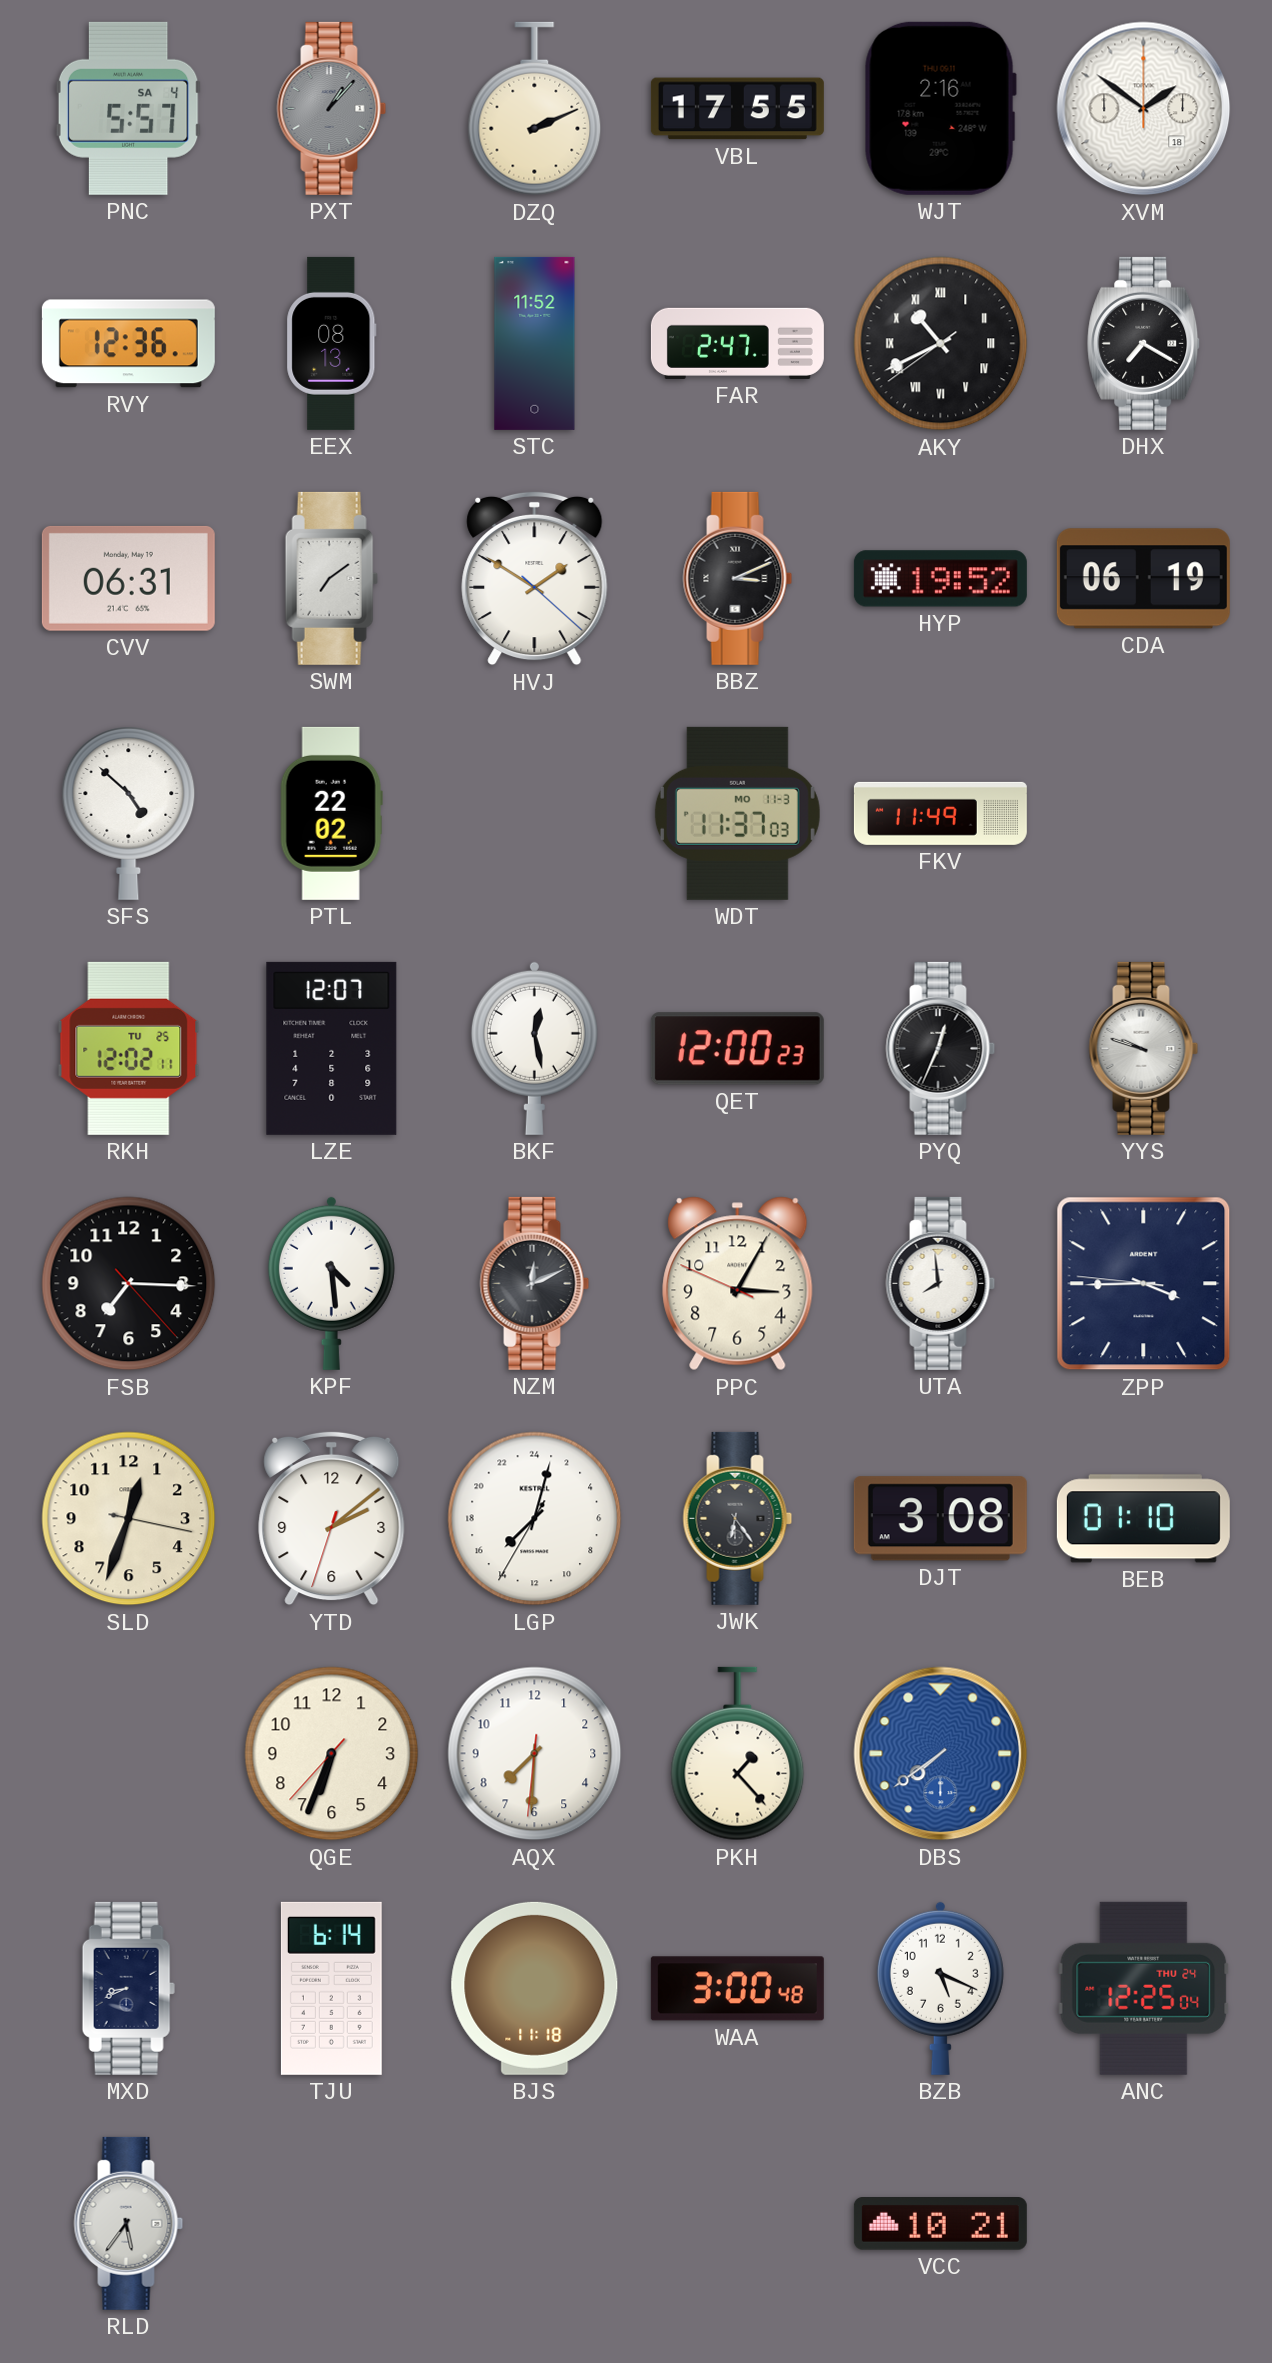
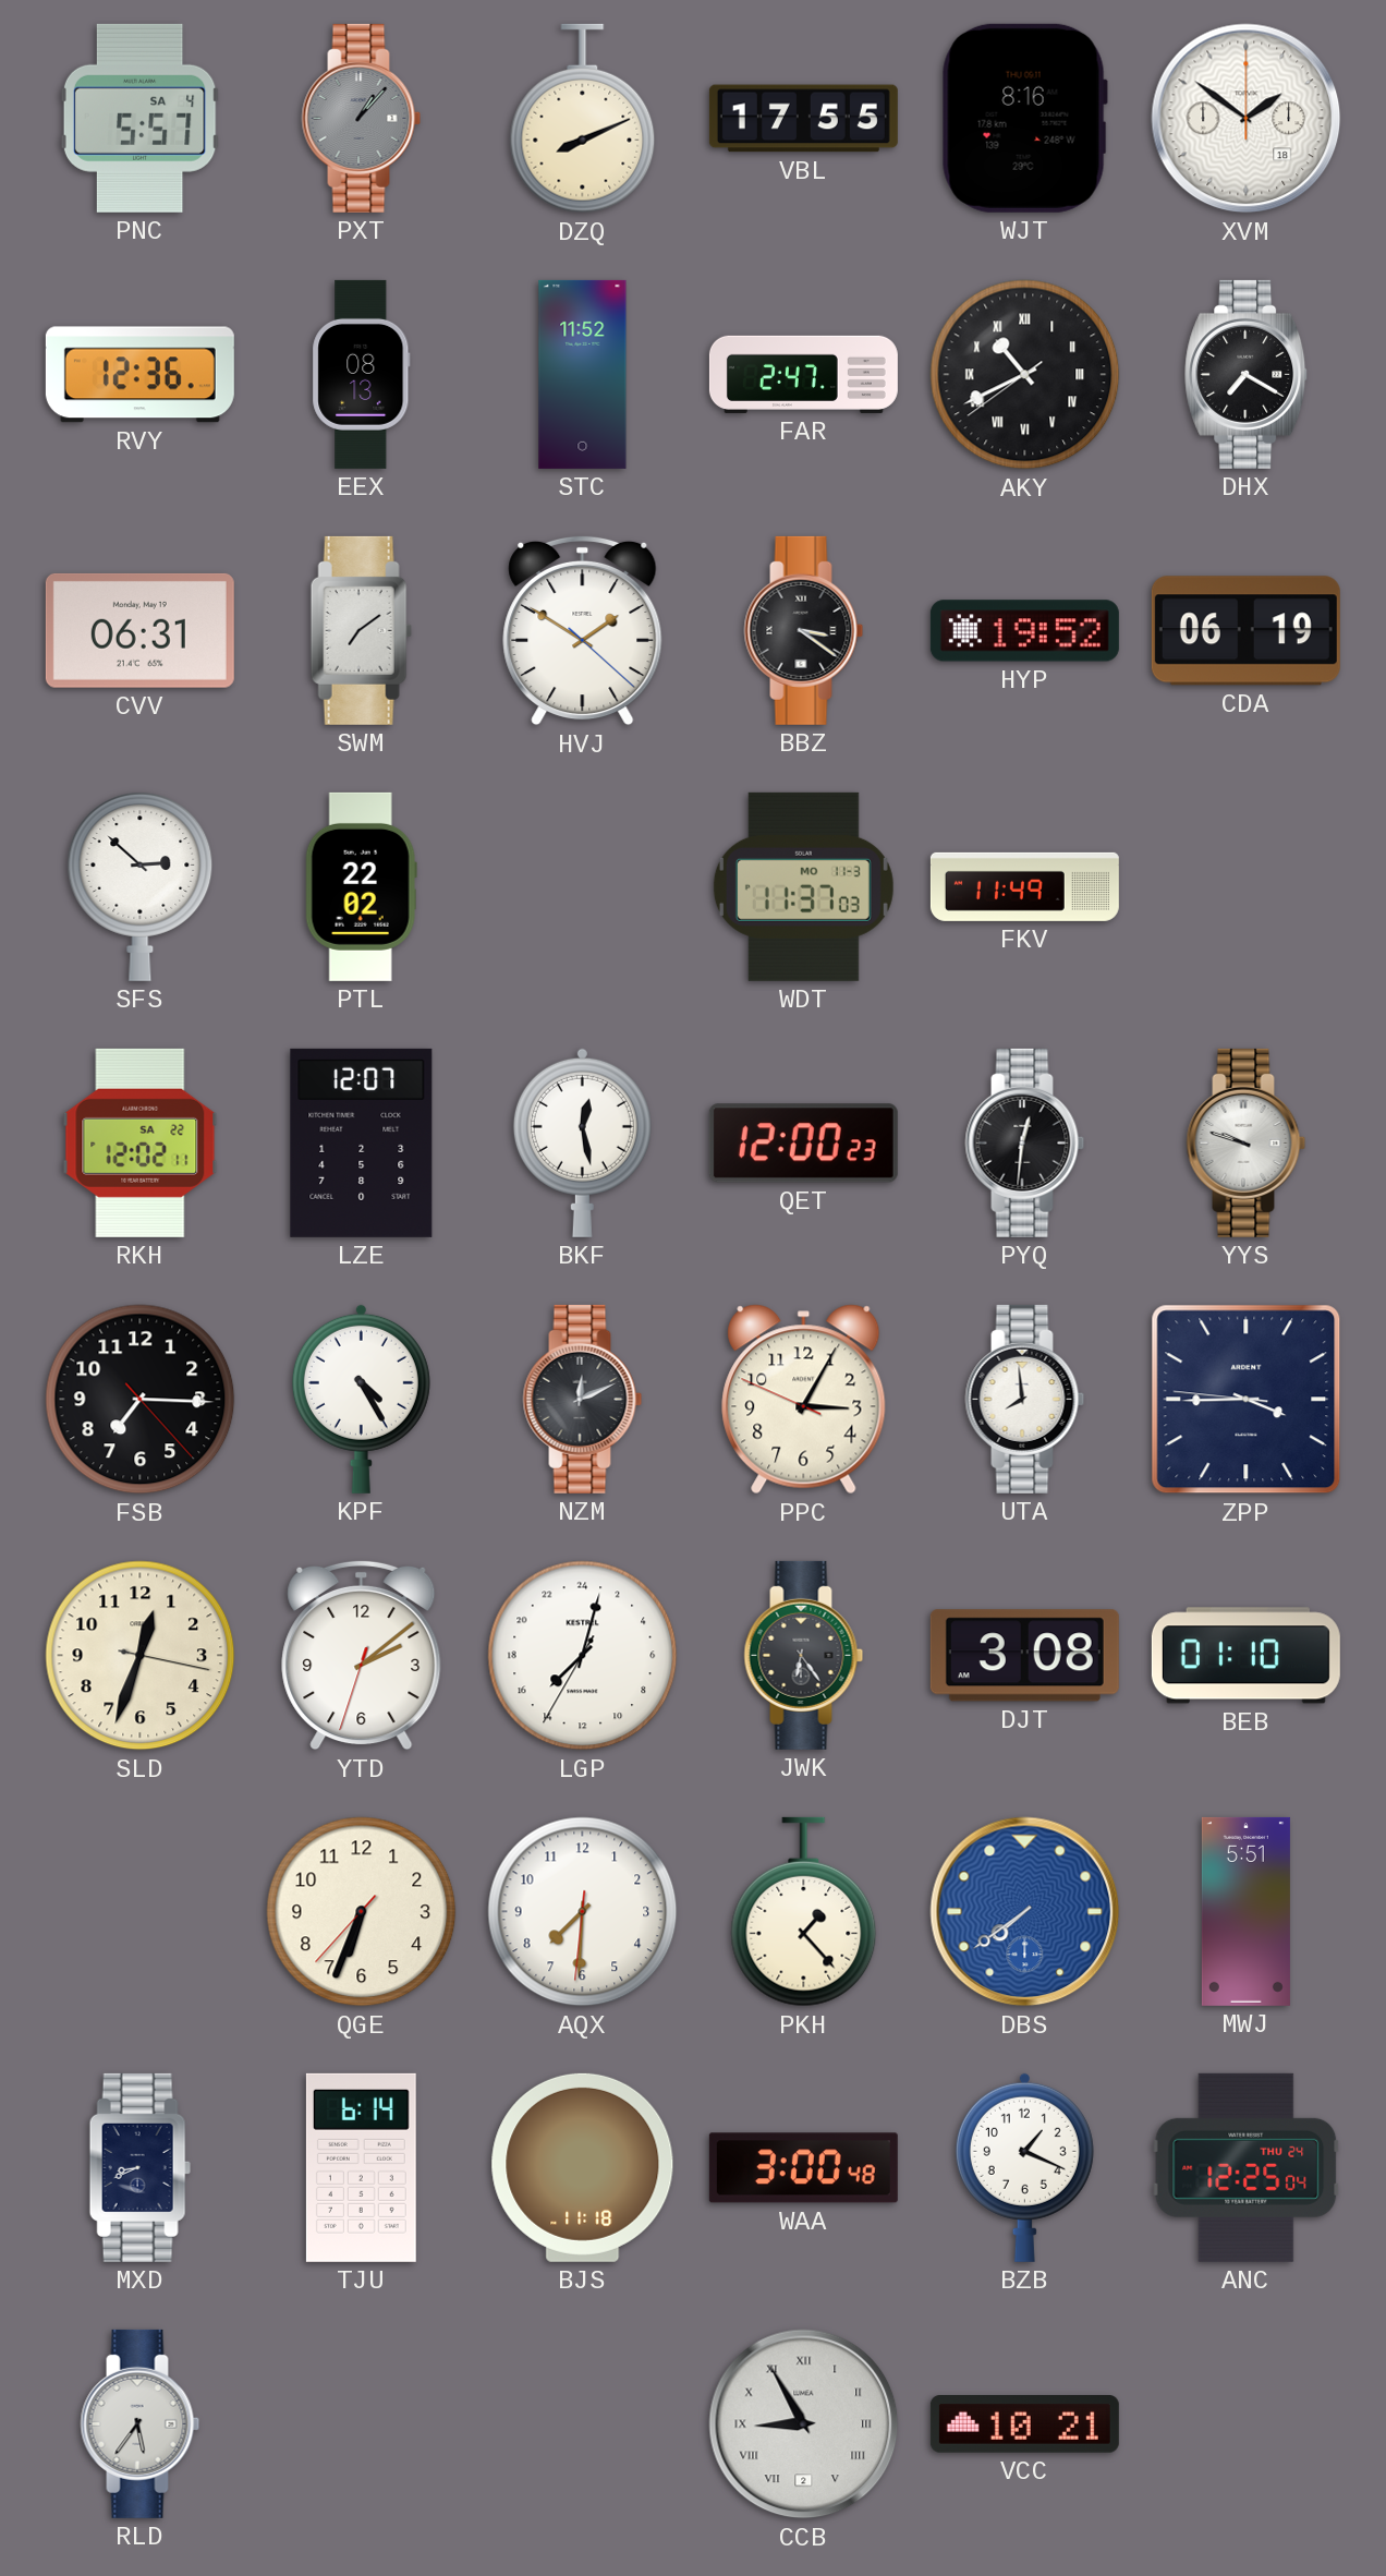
DZQ: 2:11 -> 8:11
WJT: 2:16 -> 8:16
BBZ: 3:11 -> 3:21
SFS: 4:52 -> 2:52
RKH date: TU 25 -> SA 22
PYQ: 12:34 -> 12:31
KPF: 4:29 -> 4:25
MWJ: none -> 5:51
BZB: 5:19 -> 1:19
CCB: none -> 8:55
